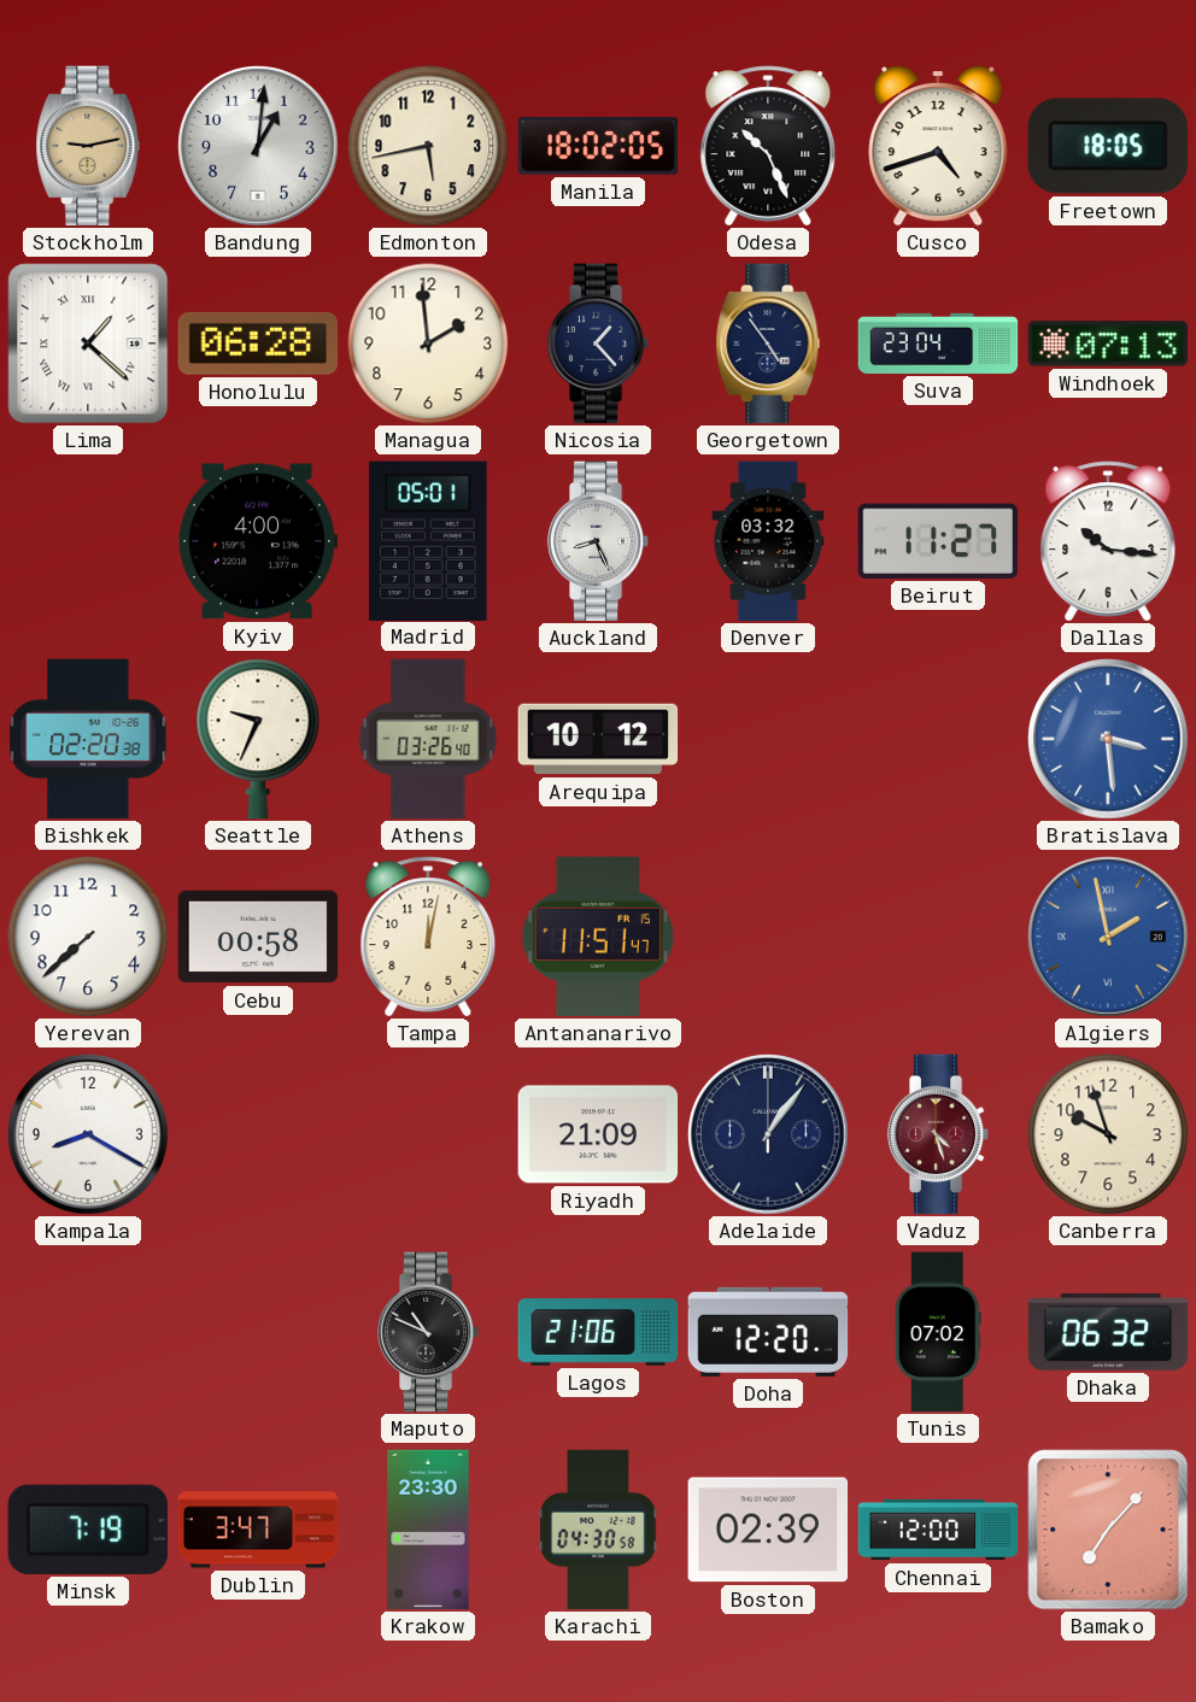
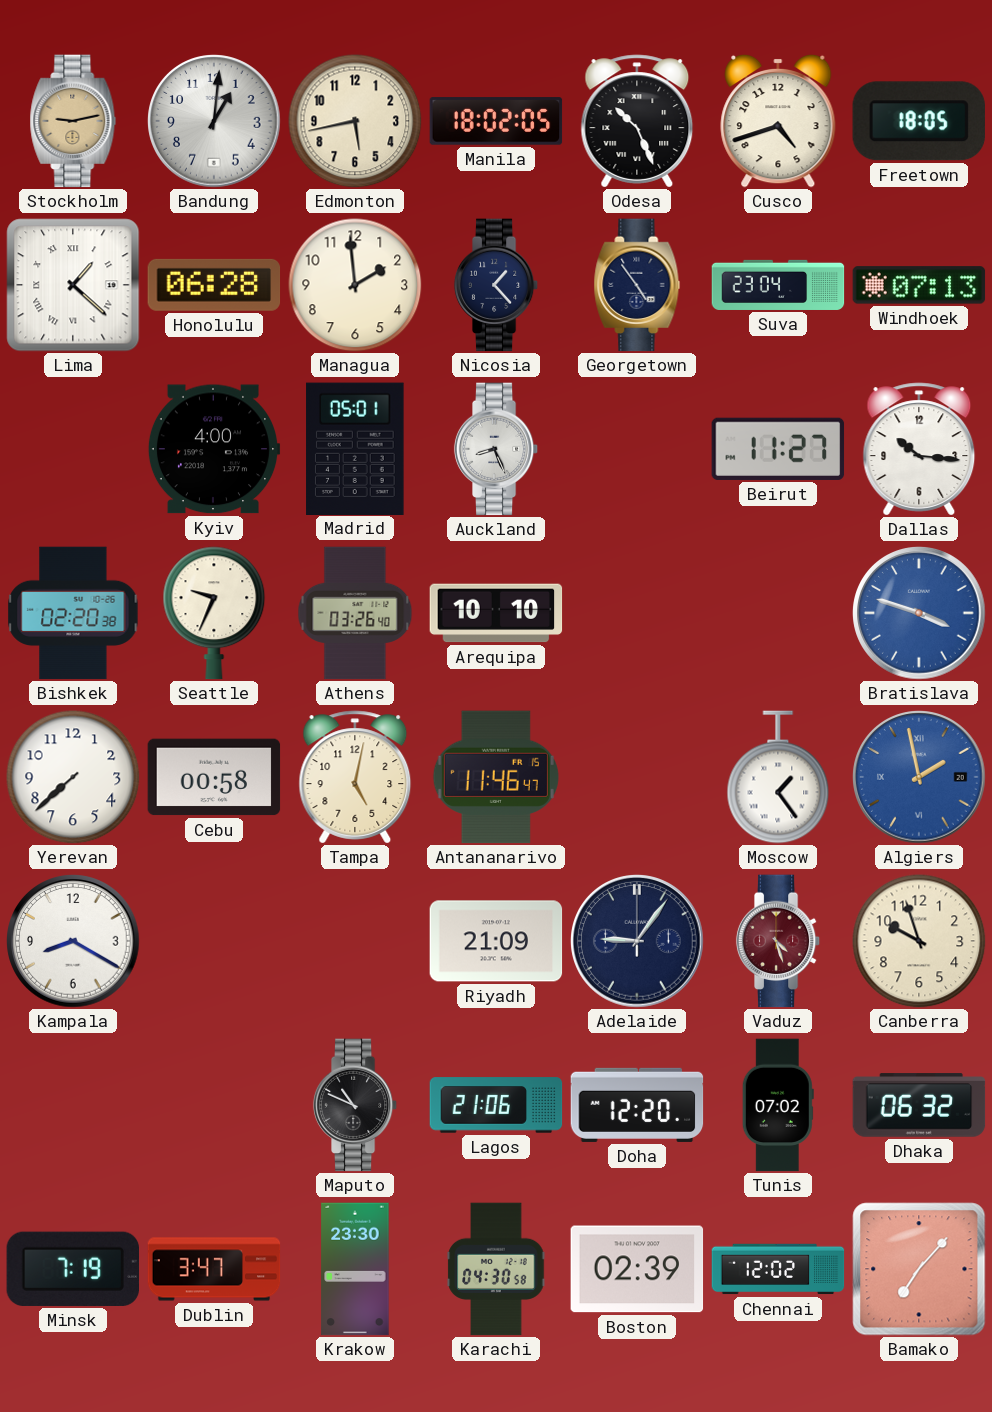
Denver: 03:32 -> none
Arequipa: 10:12 -> 10:10
Bratislava: 3:29 -> 3:48
Tampa: 12:02 -> 5:02
Antananarivo: 11:51 -> 11:46
Moscow: none -> 1:24
Adelaide: 1:06 -> 9:06
Chennai: 12:00 -> 12:02
